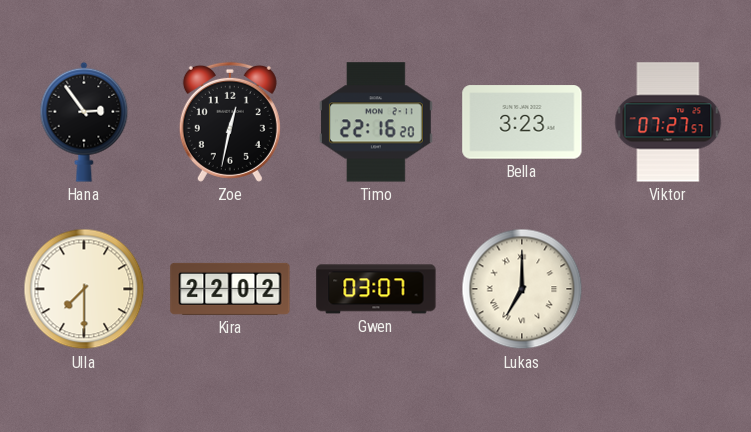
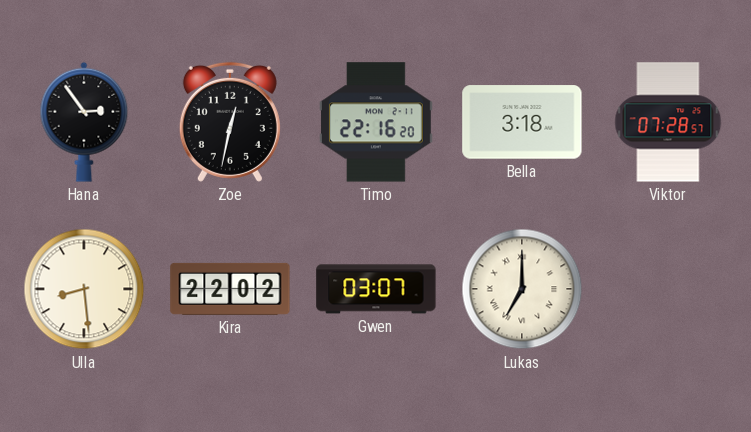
Bella: 3:23 -> 3:18
Viktor: 07:27 -> 07:28
Ulla: 7:30 -> 8:29
